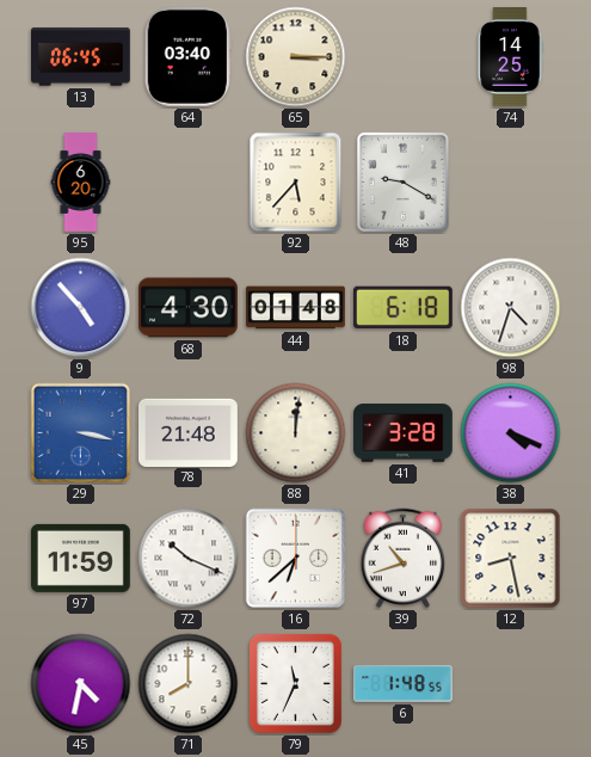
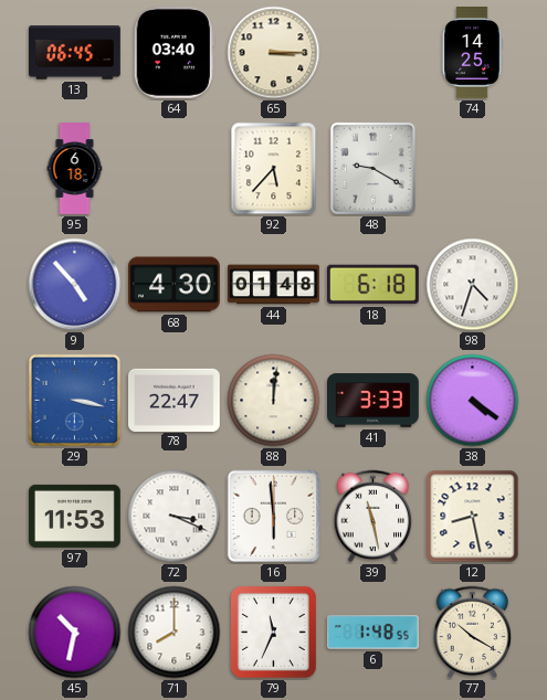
95: 6:20 -> 6:18
78: 21:48 -> 22:47
41: 3:28 -> 3:33
38: 4:19 -> 4:21
97: 11:59 -> 11:53
72: 10:19 -> 3:19
16: 6:38 -> 5:59
39: 10:42 -> 11:28
45: 4:32 -> 10:32
77: none -> 10:20
